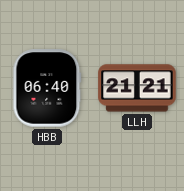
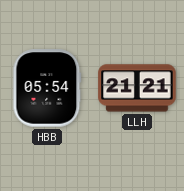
HBB: 06:40 -> 05:54
